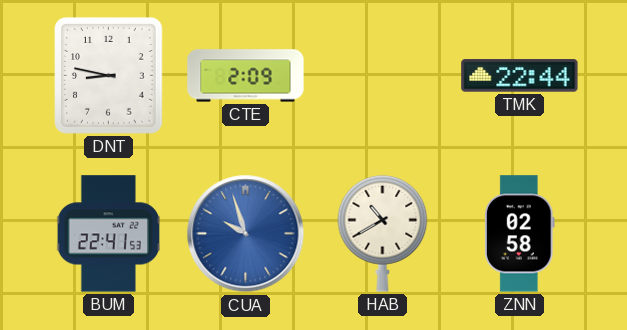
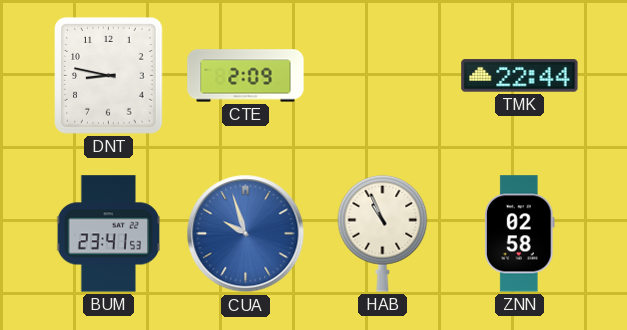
BUM: 22:41 -> 23:41
HAB: 10:40 -> 10:56
